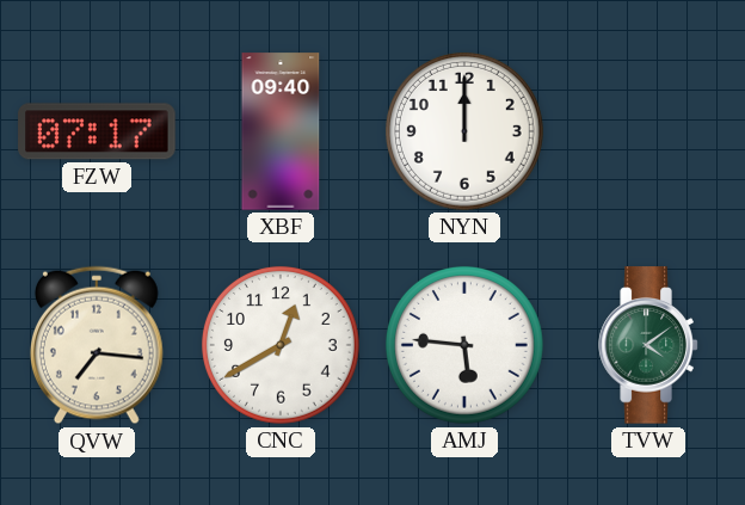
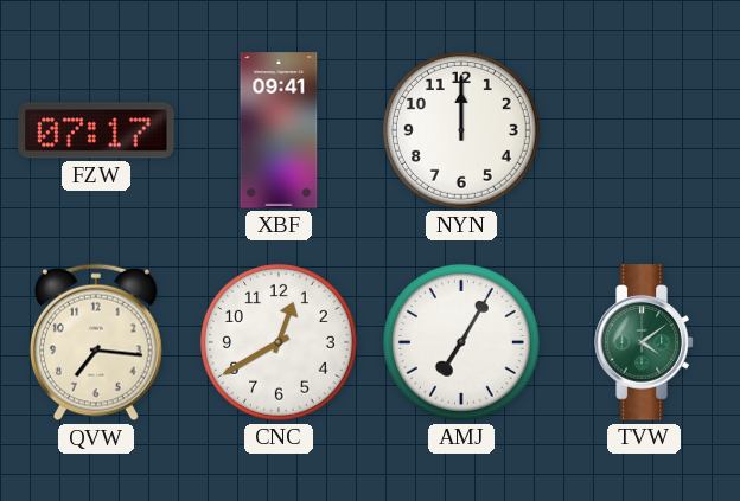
XBF: 09:40 -> 09:41
AMJ: 5:46 -> 7:05
